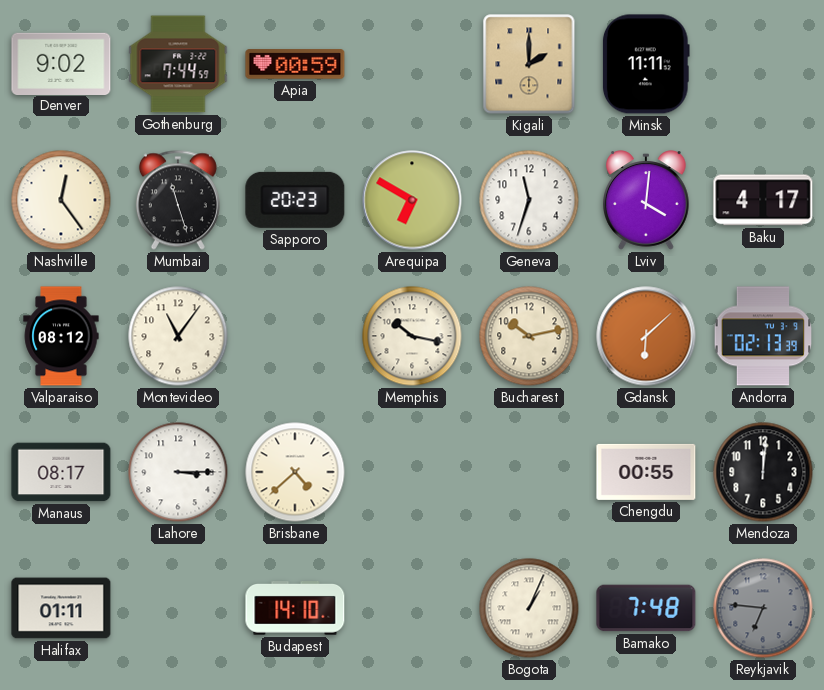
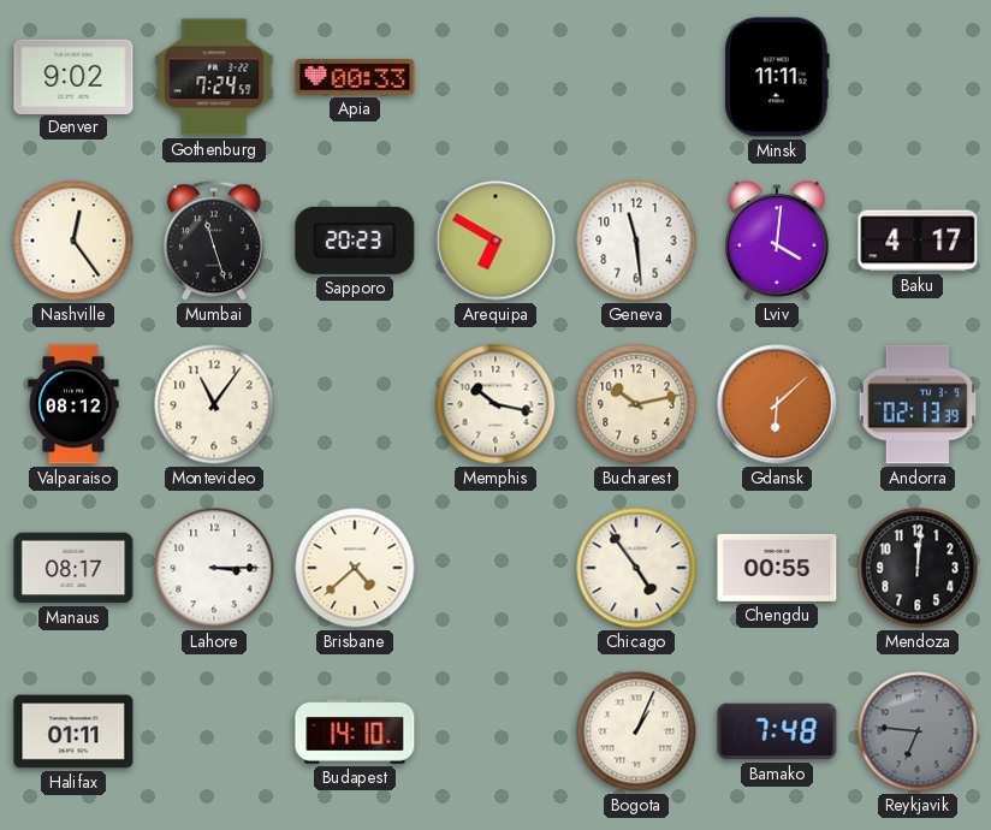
Gothenburg: 7:44 -> 7:24
Apia: 00:59 -> 00:33
Kigali: 2:00 -> none
Geneva: 11:33 -> 11:29
Chicago: none -> 4:54
